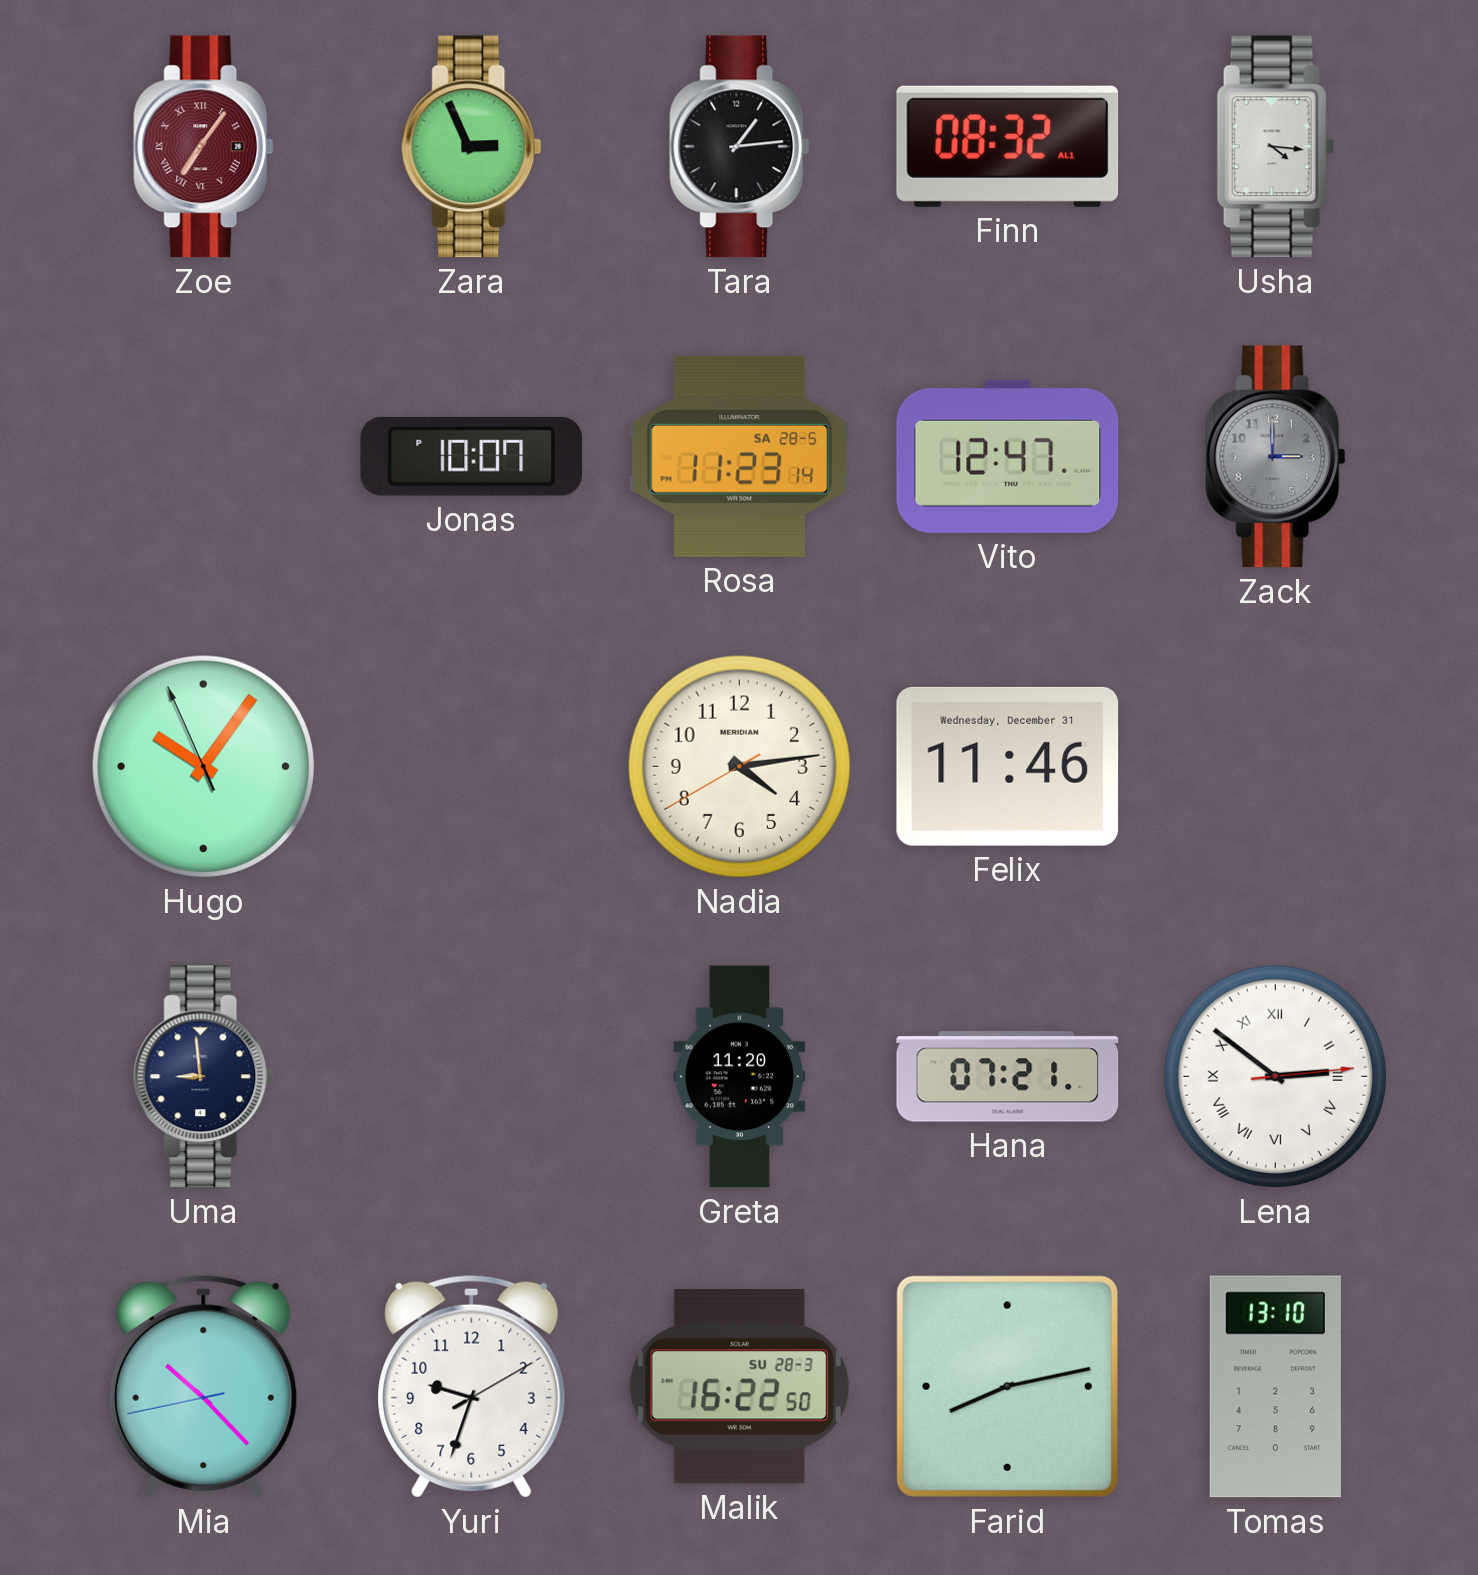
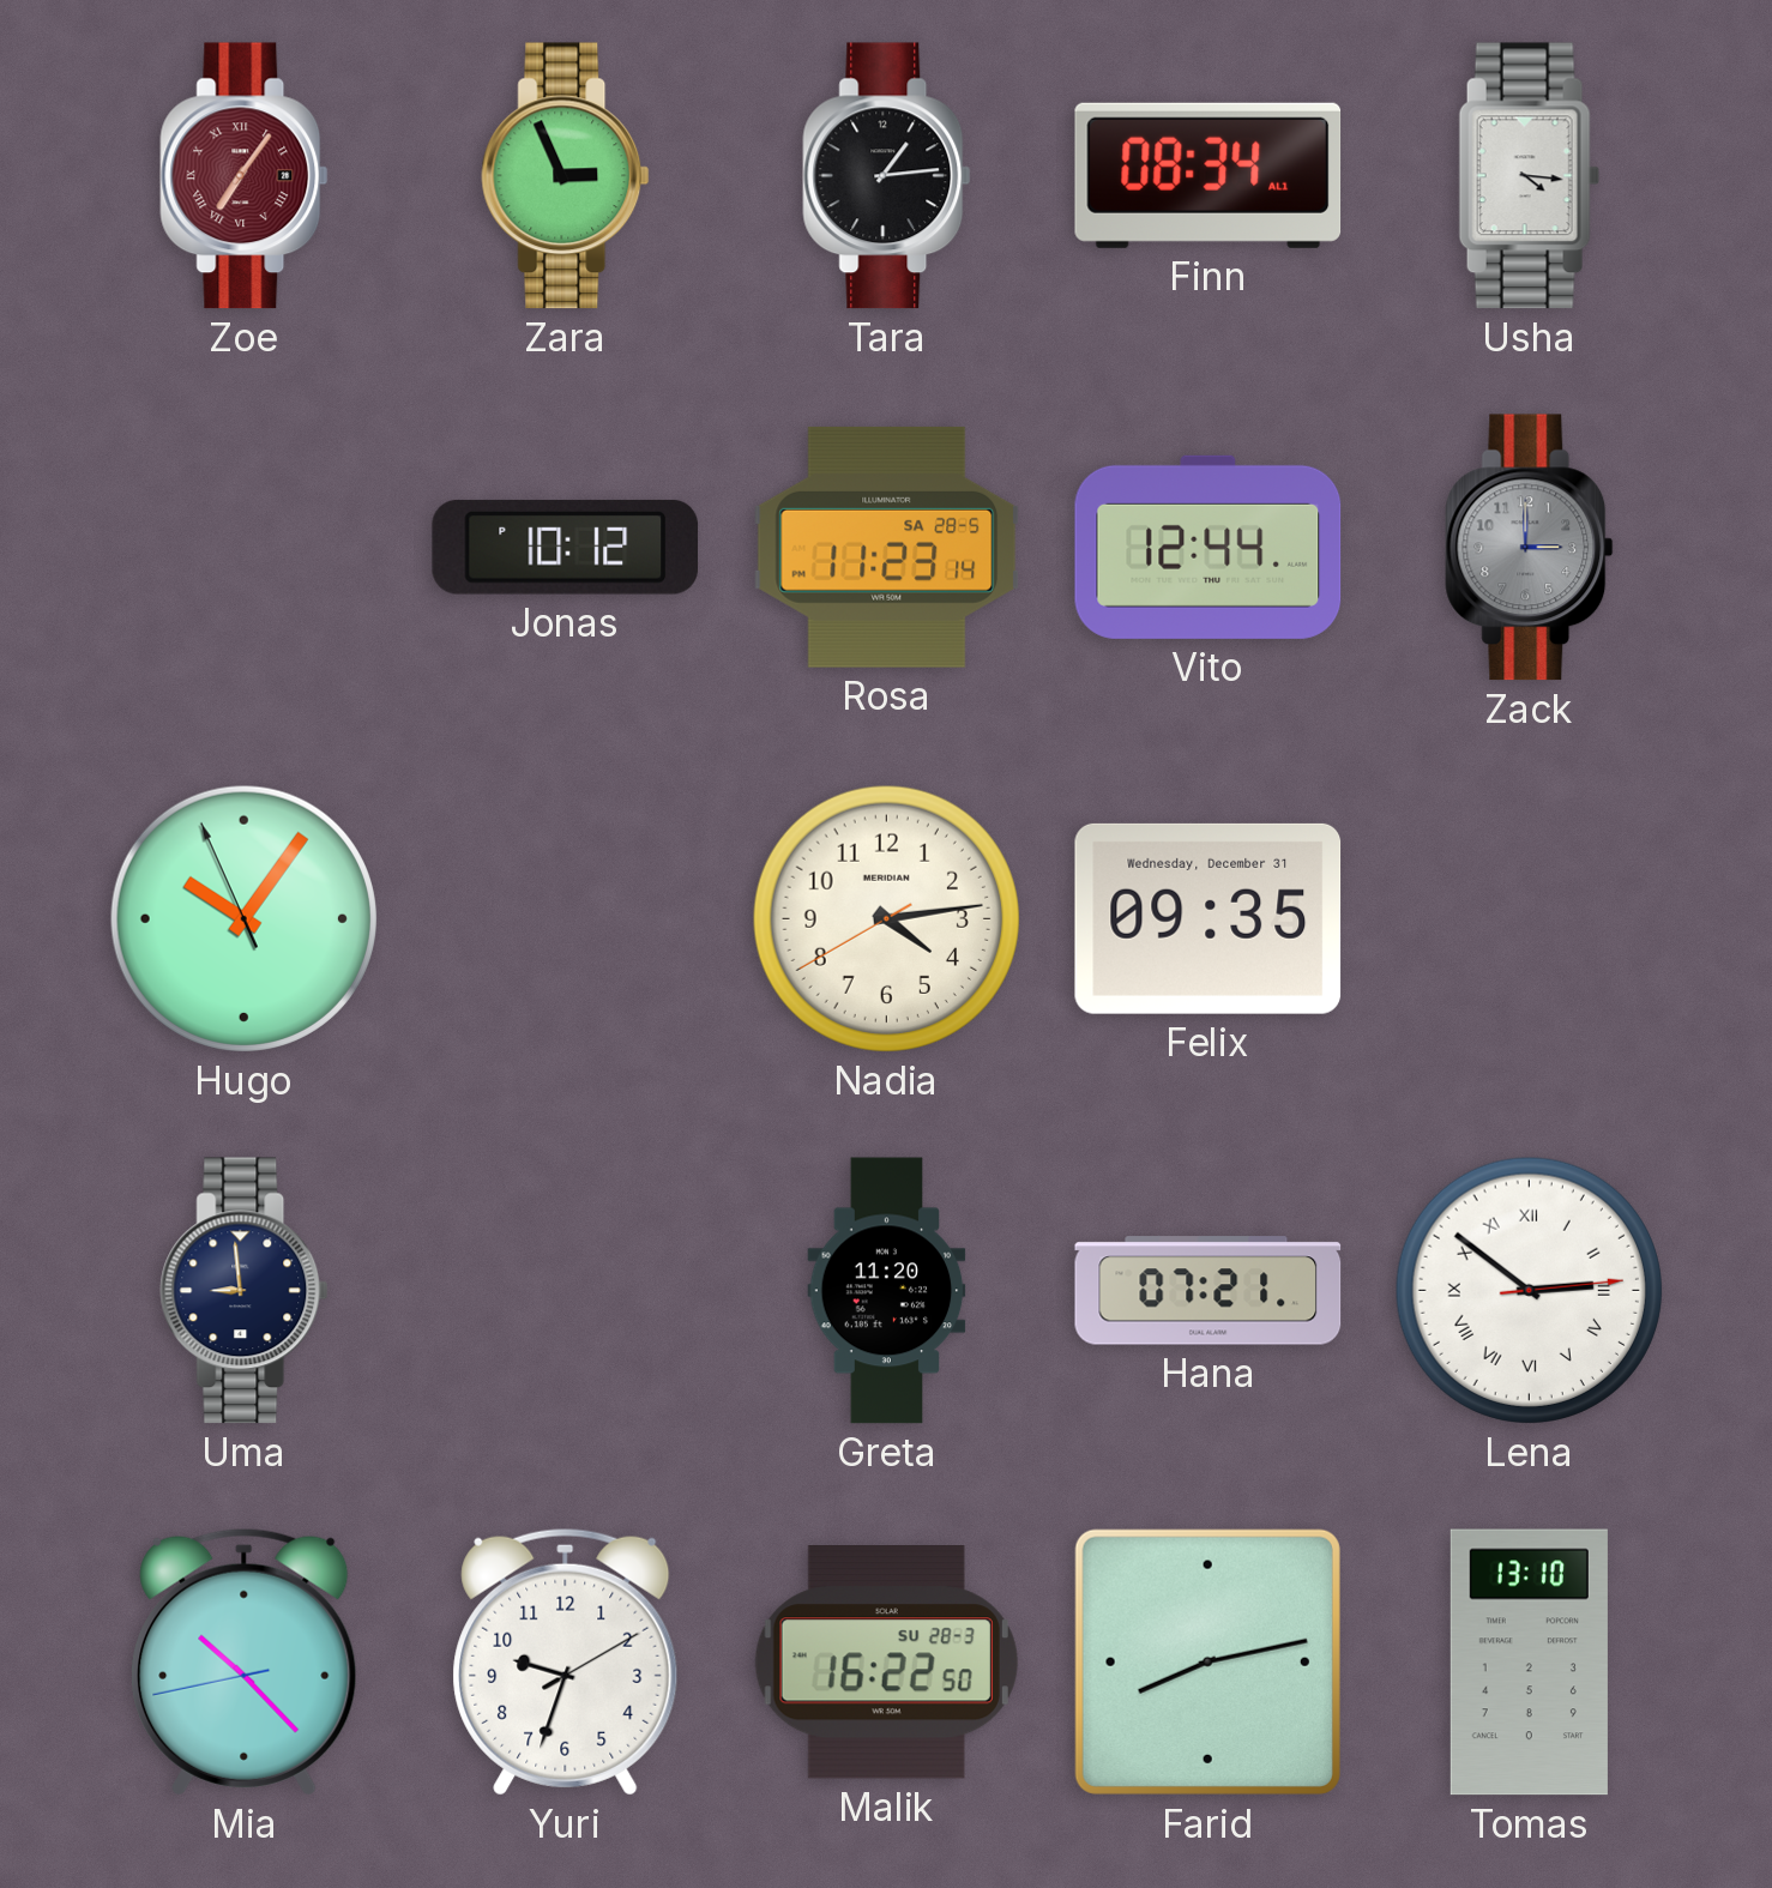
Finn: 08:32 -> 08:34
Jonas: 10:07 -> 10:12
Vito: 12:47 -> 12:44
Felix: 11:46 -> 09:35
